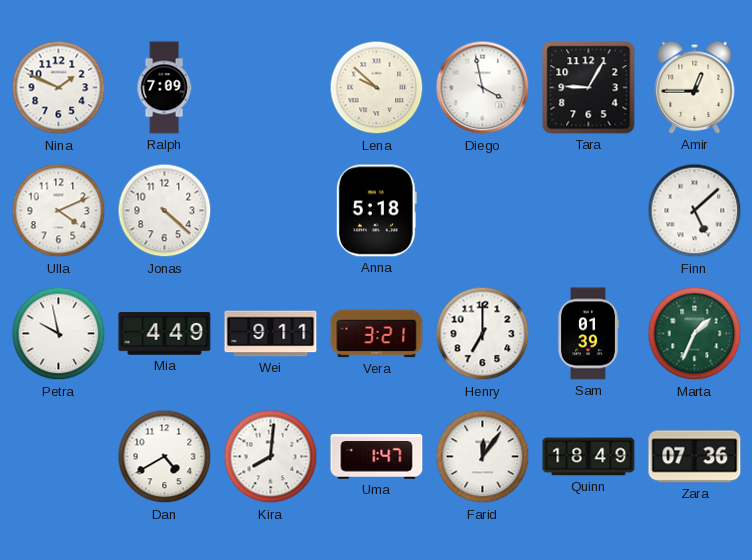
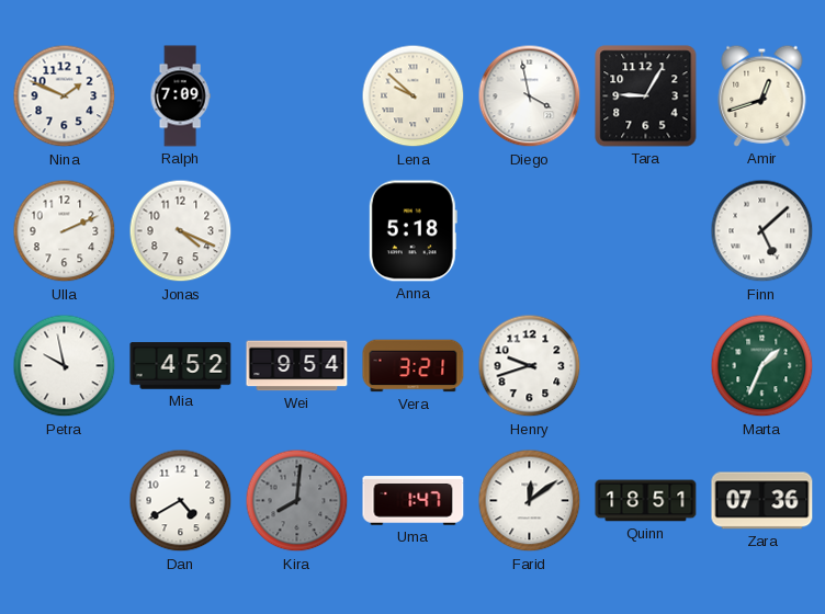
Amir: 12:45 -> 12:42
Ulla: 4:11 -> 2:11
Jonas: 4:22 -> 4:19
Mia: 4:49 -> 4:52
Wei: 9:11 -> 9:54
Henry: 7:00 -> 9:42
Sam: 01:39 -> none
Kira dial: white -> grey
Farid: 12:06 -> 12:09
Quinn: 18:49 -> 18:51
